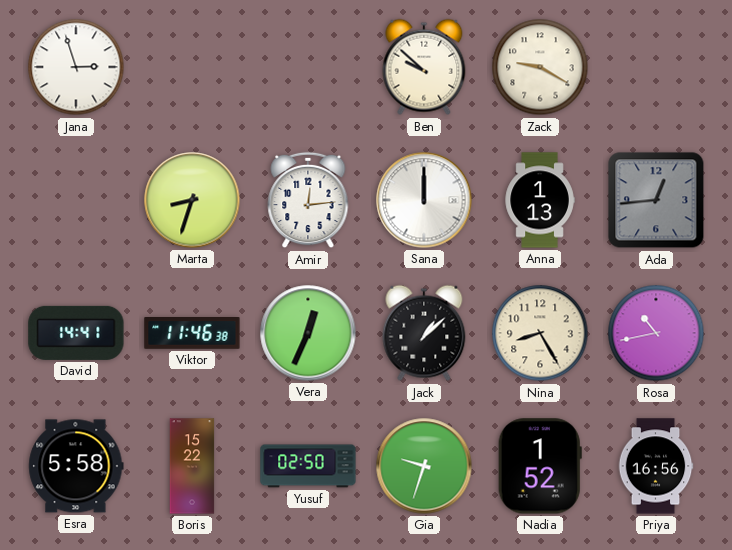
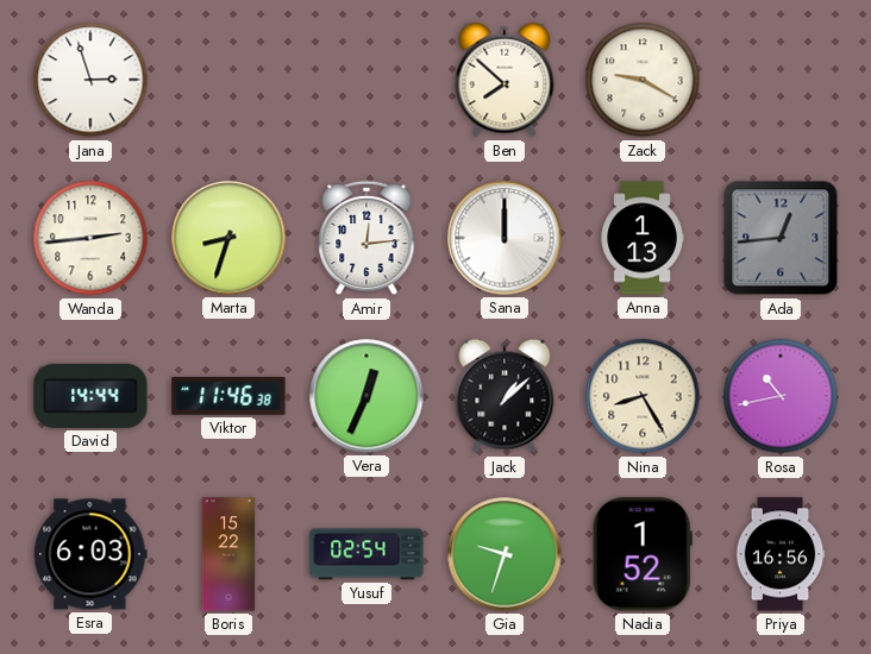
Ben: 9:52 -> 7:52
Wanda: none -> 2:44
David: 14:41 -> 14:44
Esra: 5:58 -> 6:03
Yusuf: 02:50 -> 02:54
